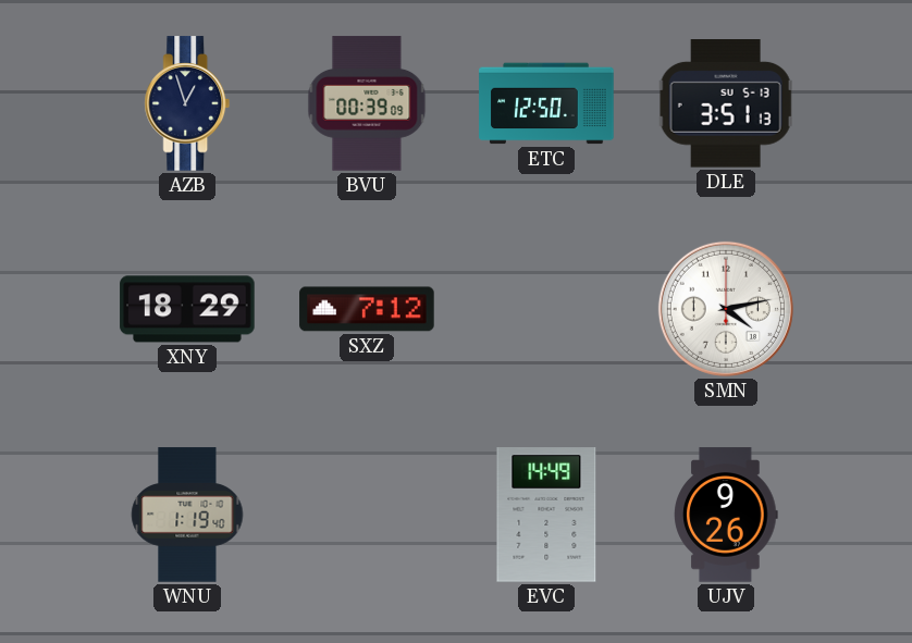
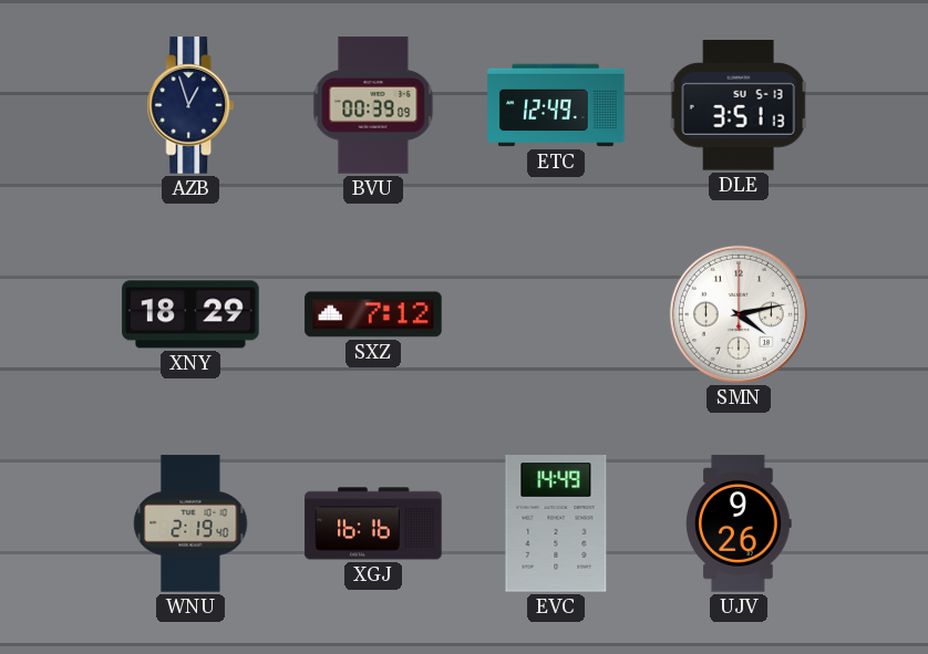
ETC: 12:50 -> 12:49
WNU: 1:19 -> 2:19
XGJ: none -> 16:16
